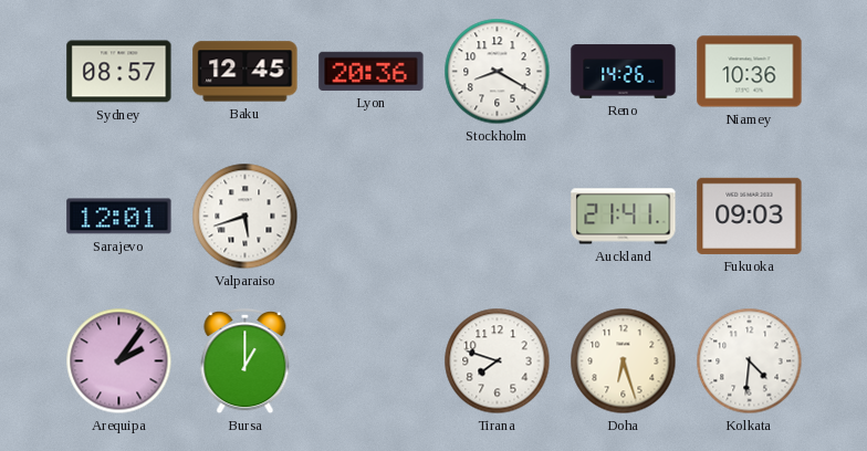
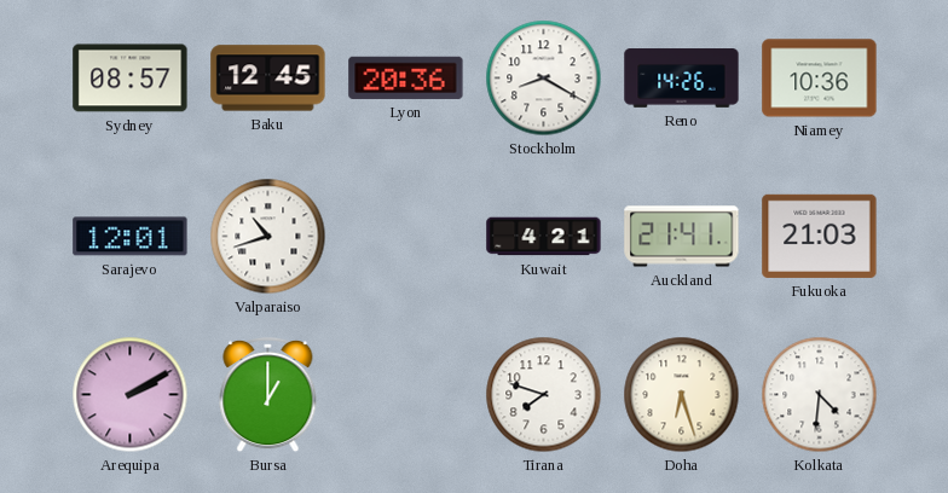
Valparaiso: 5:42 -> 10:42
Kuwait: none -> 4:21
Fukuoka: 09:03 -> 21:03
Arequipa: 2:06 -> 2:10
